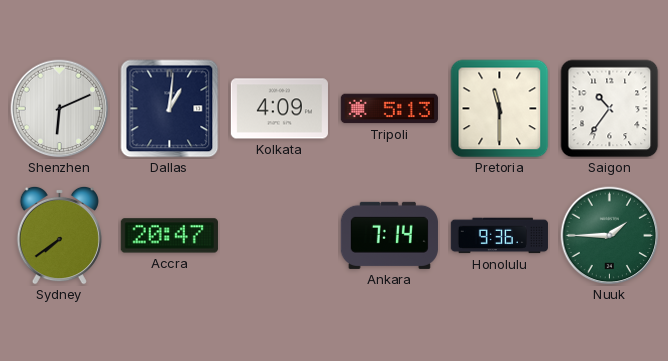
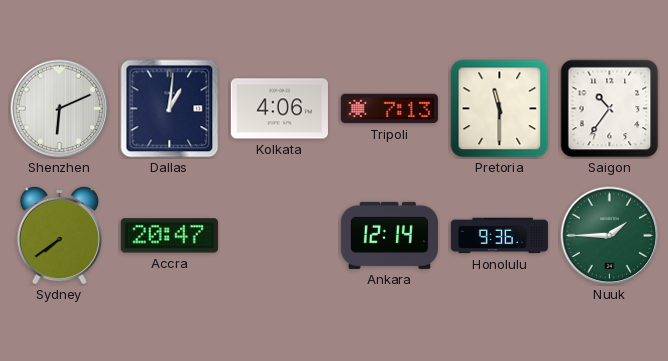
Kolkata: 4:09 -> 4:06
Tripoli: 5:13 -> 7:13
Ankara: 7:14 -> 12:14
